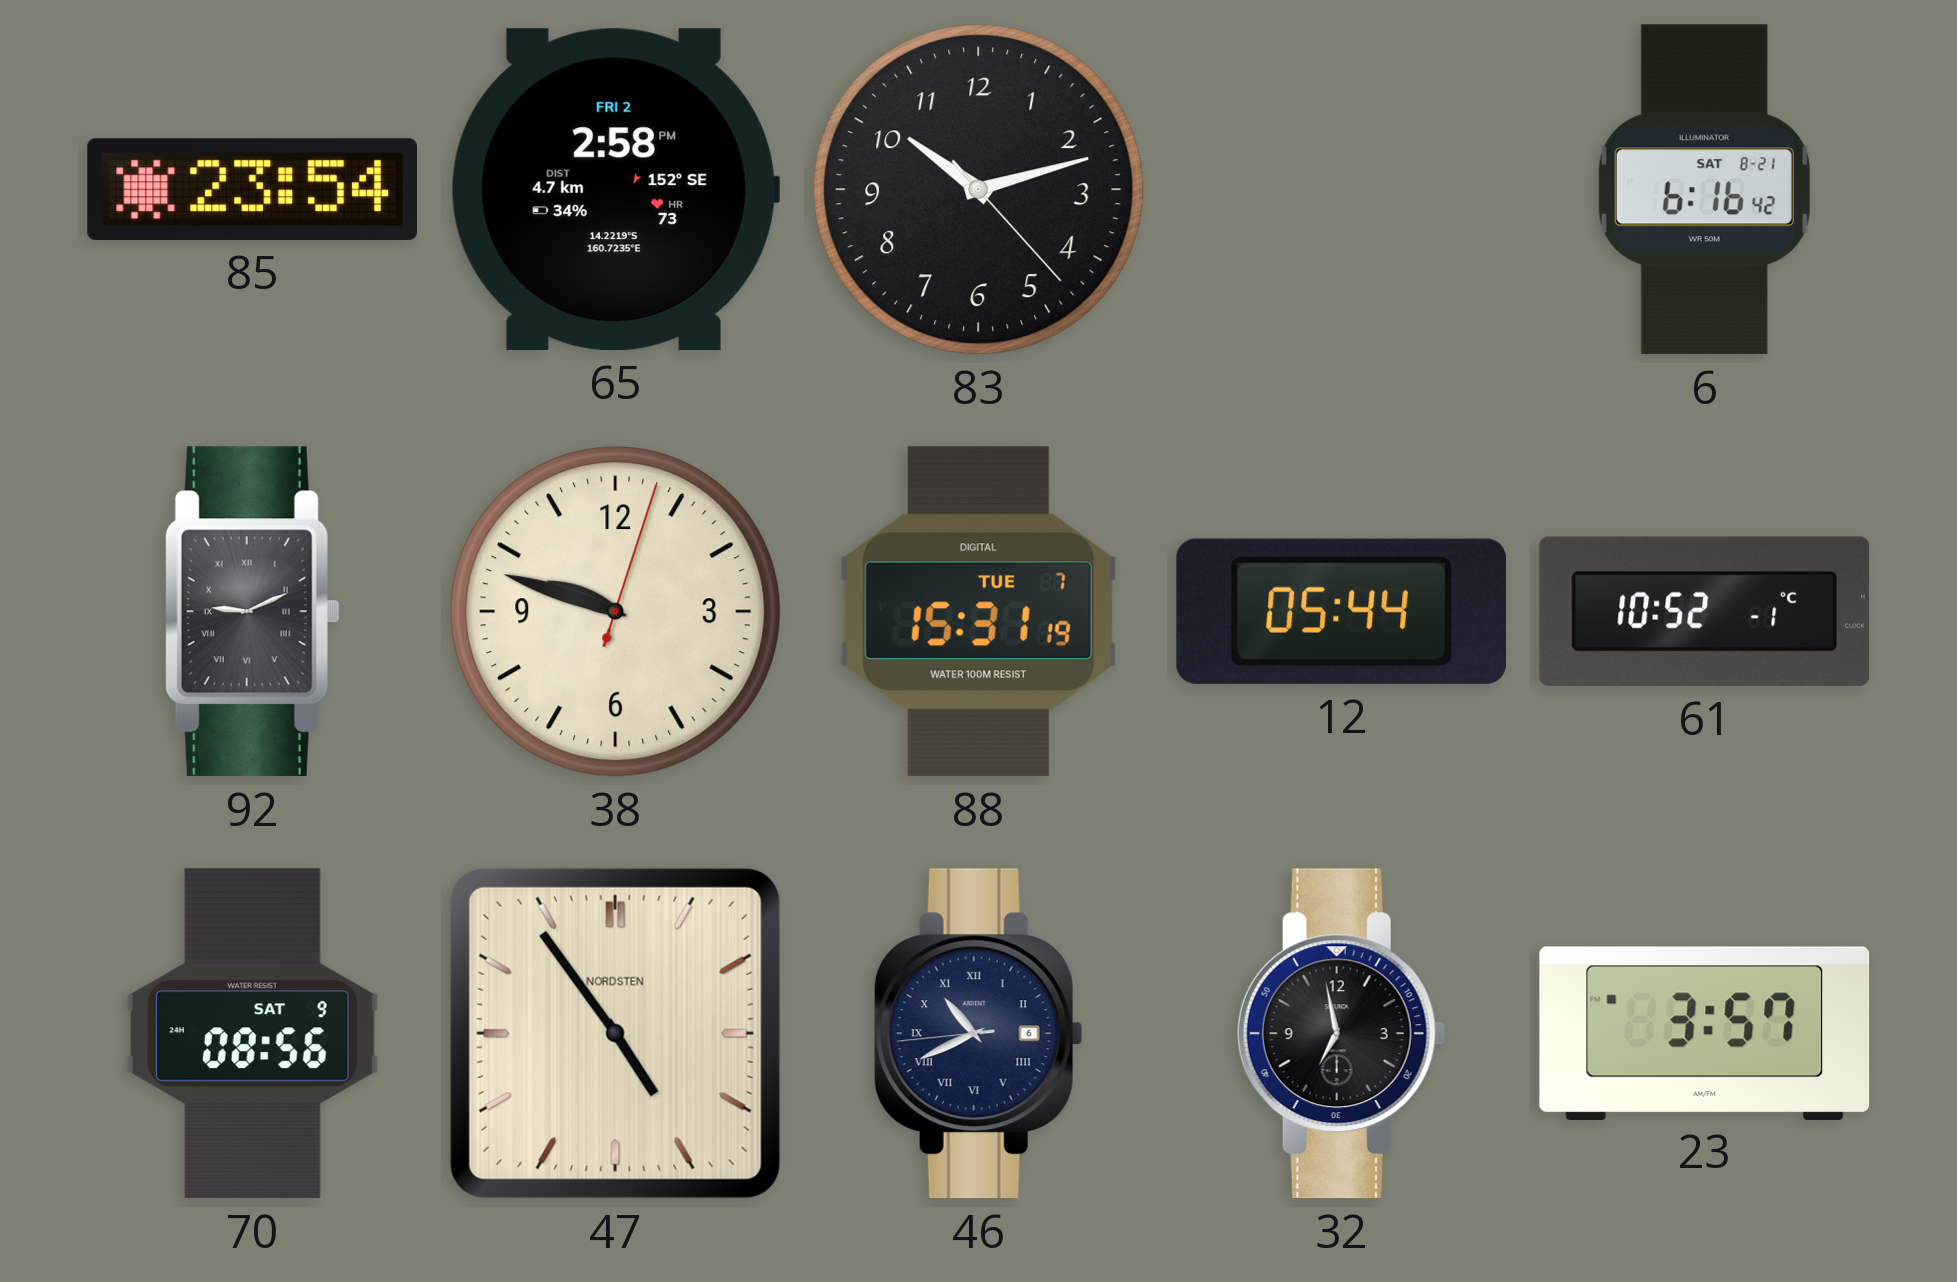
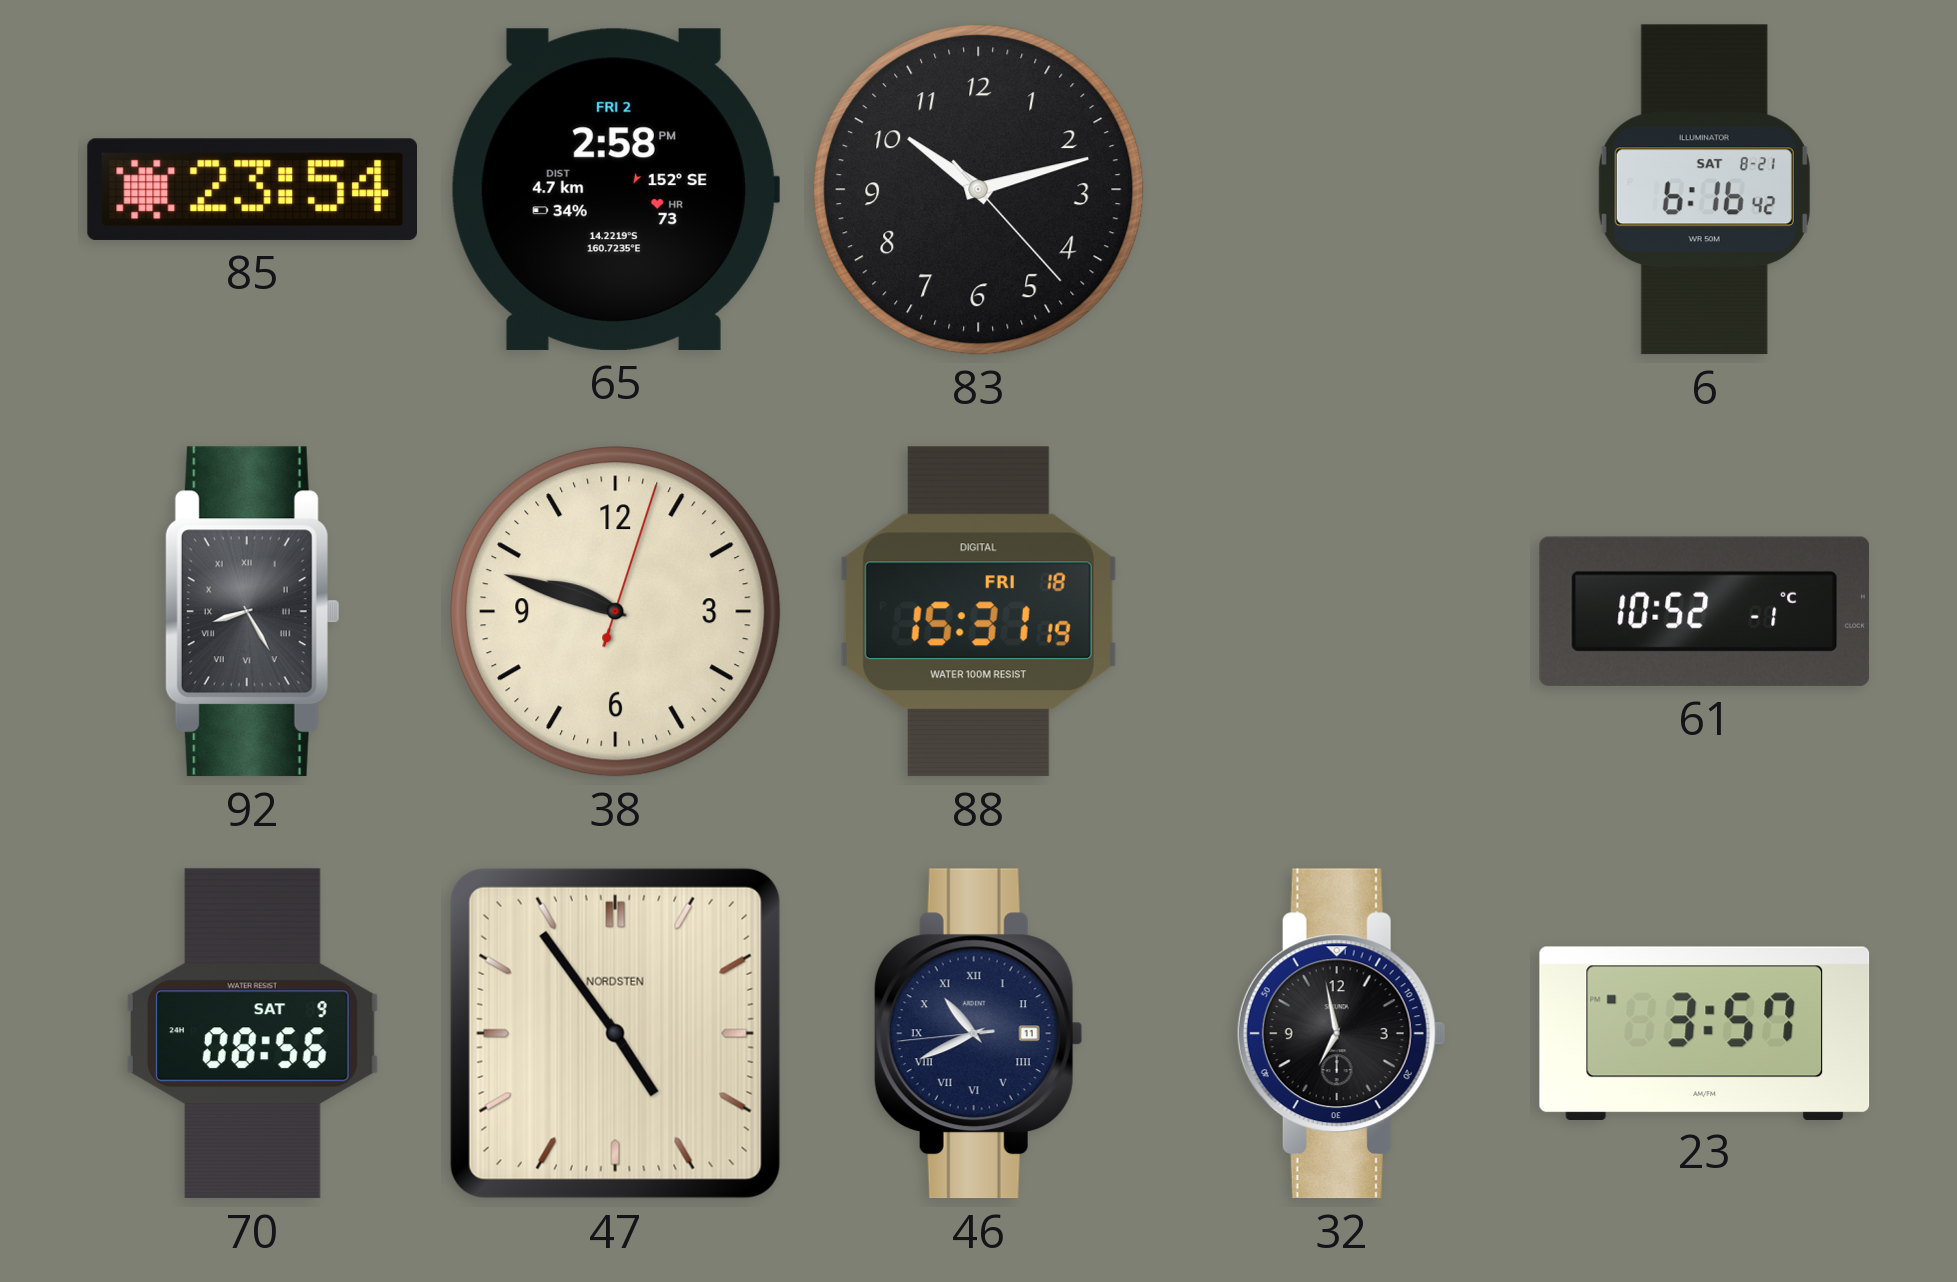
92: 9:11 -> 8:25
88 date: TUE 7 -> FRI 18
12: 05:44 -> none
46 date: 6 -> 11
